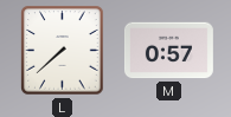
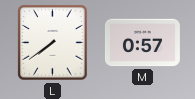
L: 7:38 -> 7:39
